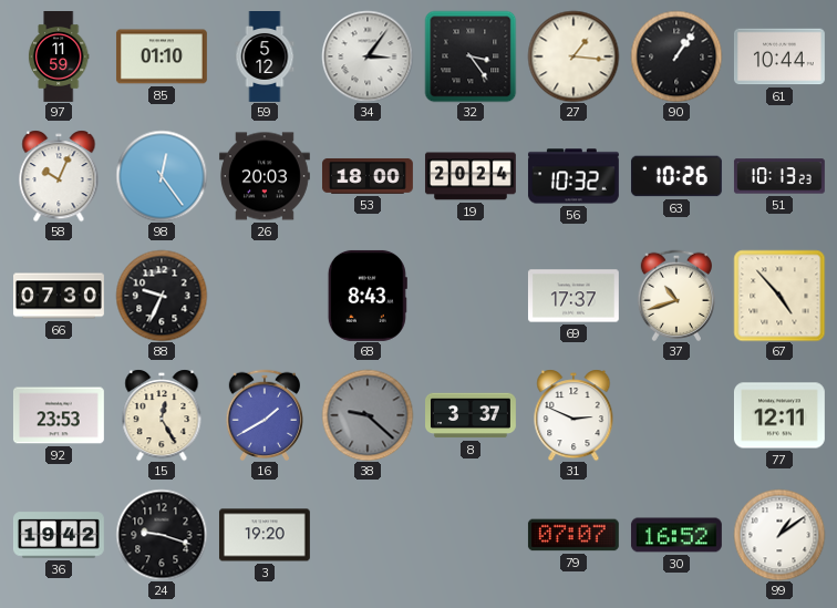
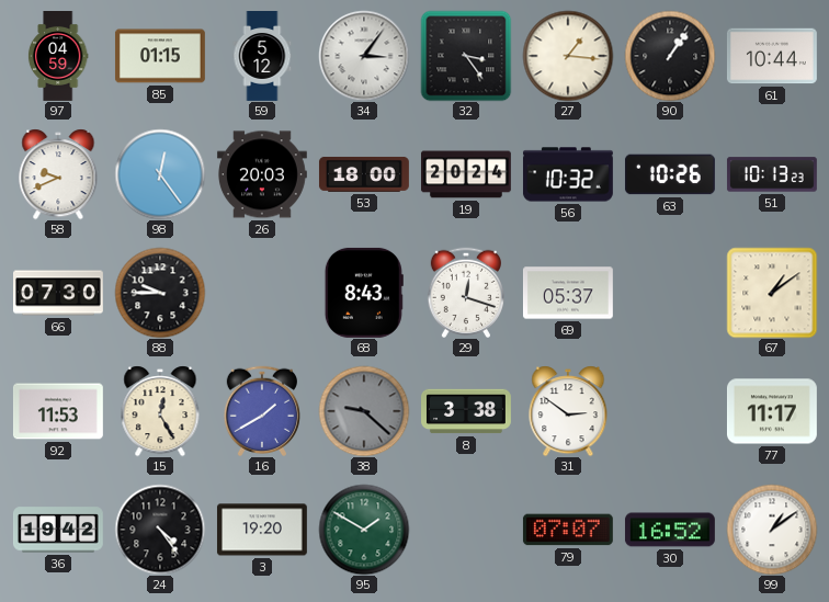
97: 11:59 -> 04:59
85: 01:10 -> 01:15
58: 10:04 -> 9:41
88: 9:34 -> 9:45
29: none -> 12:18
69: 17:37 -> 05:37
37: 10:42 -> none
67: 4:53 -> 1:09
92: 23:53 -> 11:53
8: 3:37 -> 3:38
31: 2:49 -> 2:51
77: 12:11 -> 11:17
24: 9:18 -> 4:24
95: none -> 1:50
